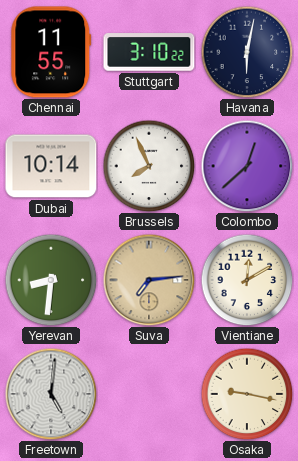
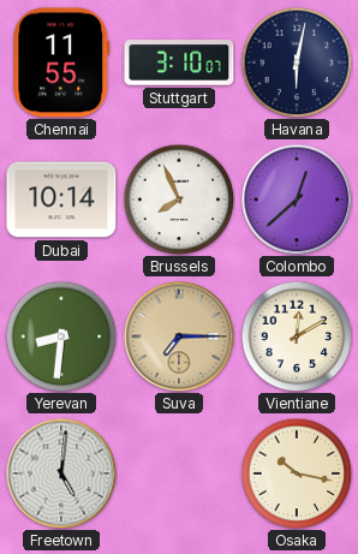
Stuttgart: 3:10:22 -> 3:10:07
Suva: 7:14 -> 7:15
Osaka: 9:17 -> 10:17
